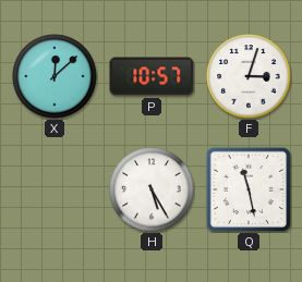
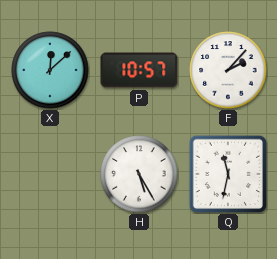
F: 3:03 -> 2:07
Q: 11:28 -> 11:32
